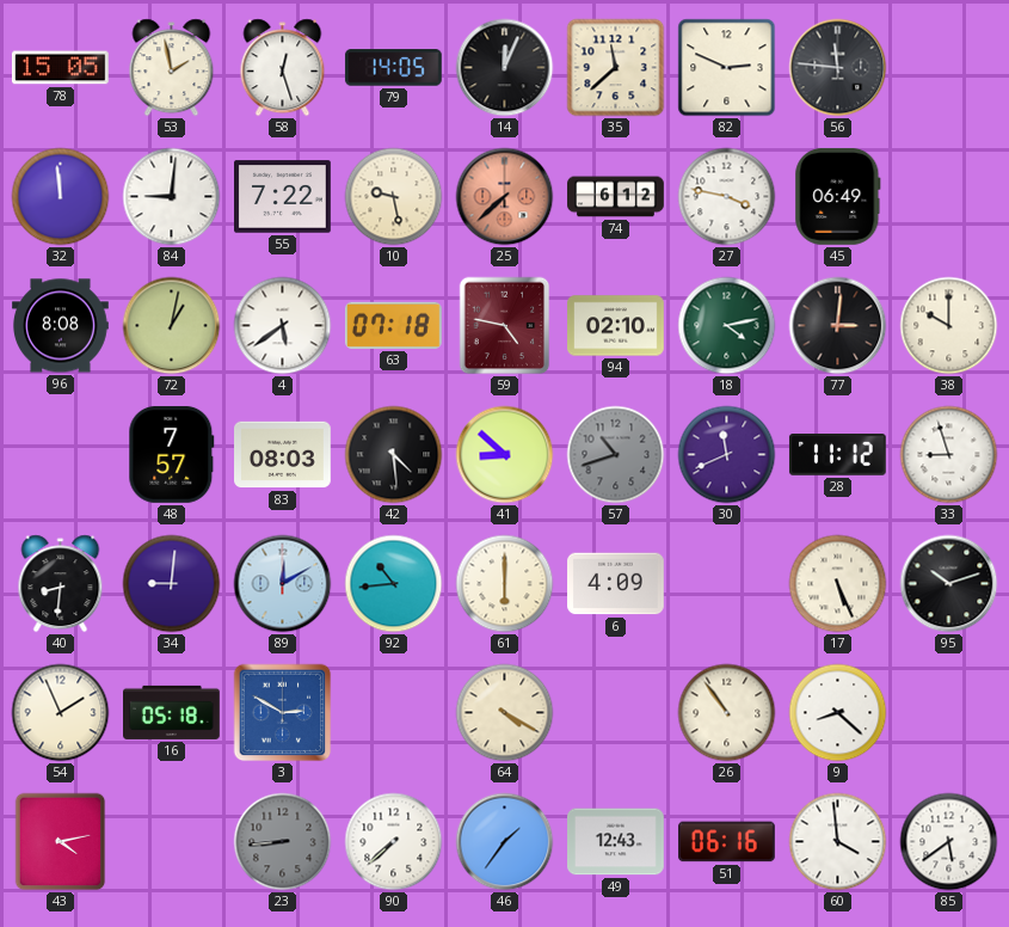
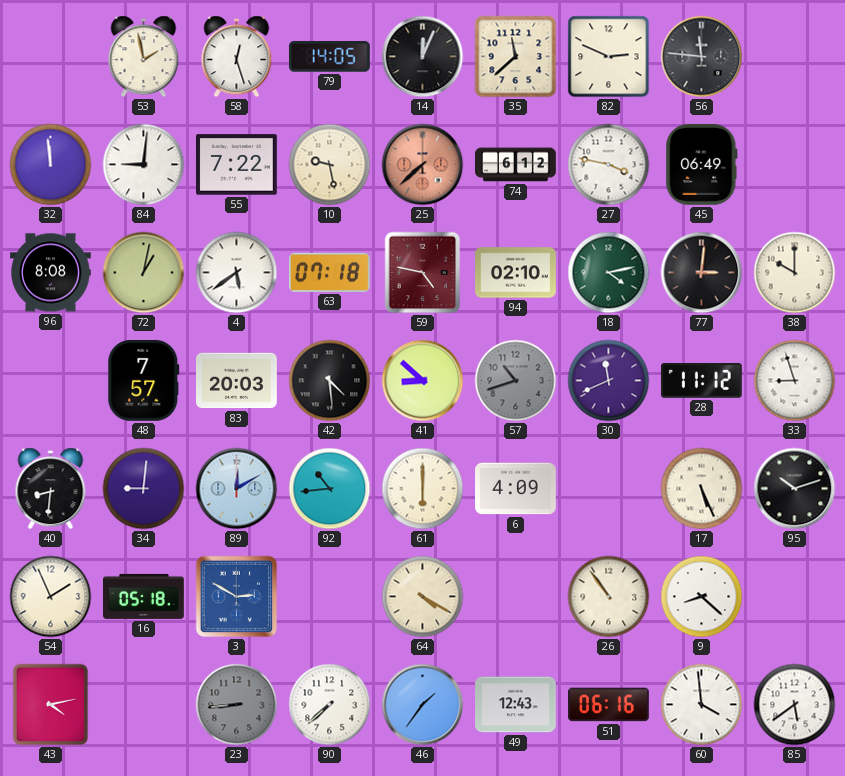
78: 15:05 -> none
83: 08:03 -> 20:03
